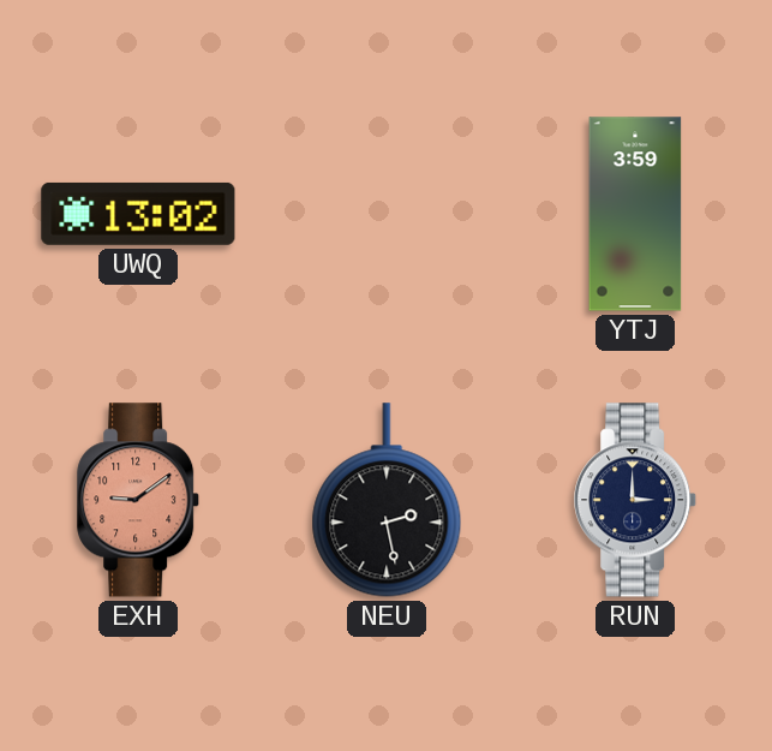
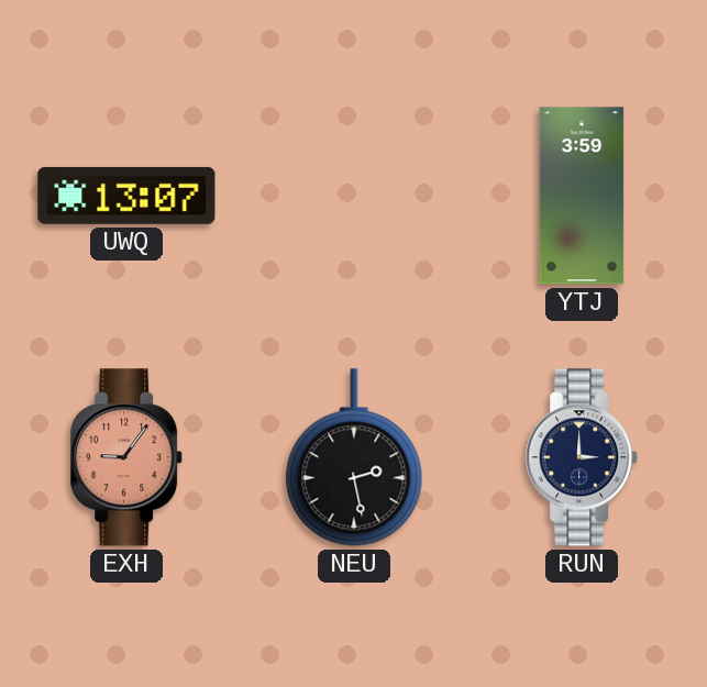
UWQ: 13:02 -> 13:07
EXH: 9:09 -> 9:06
